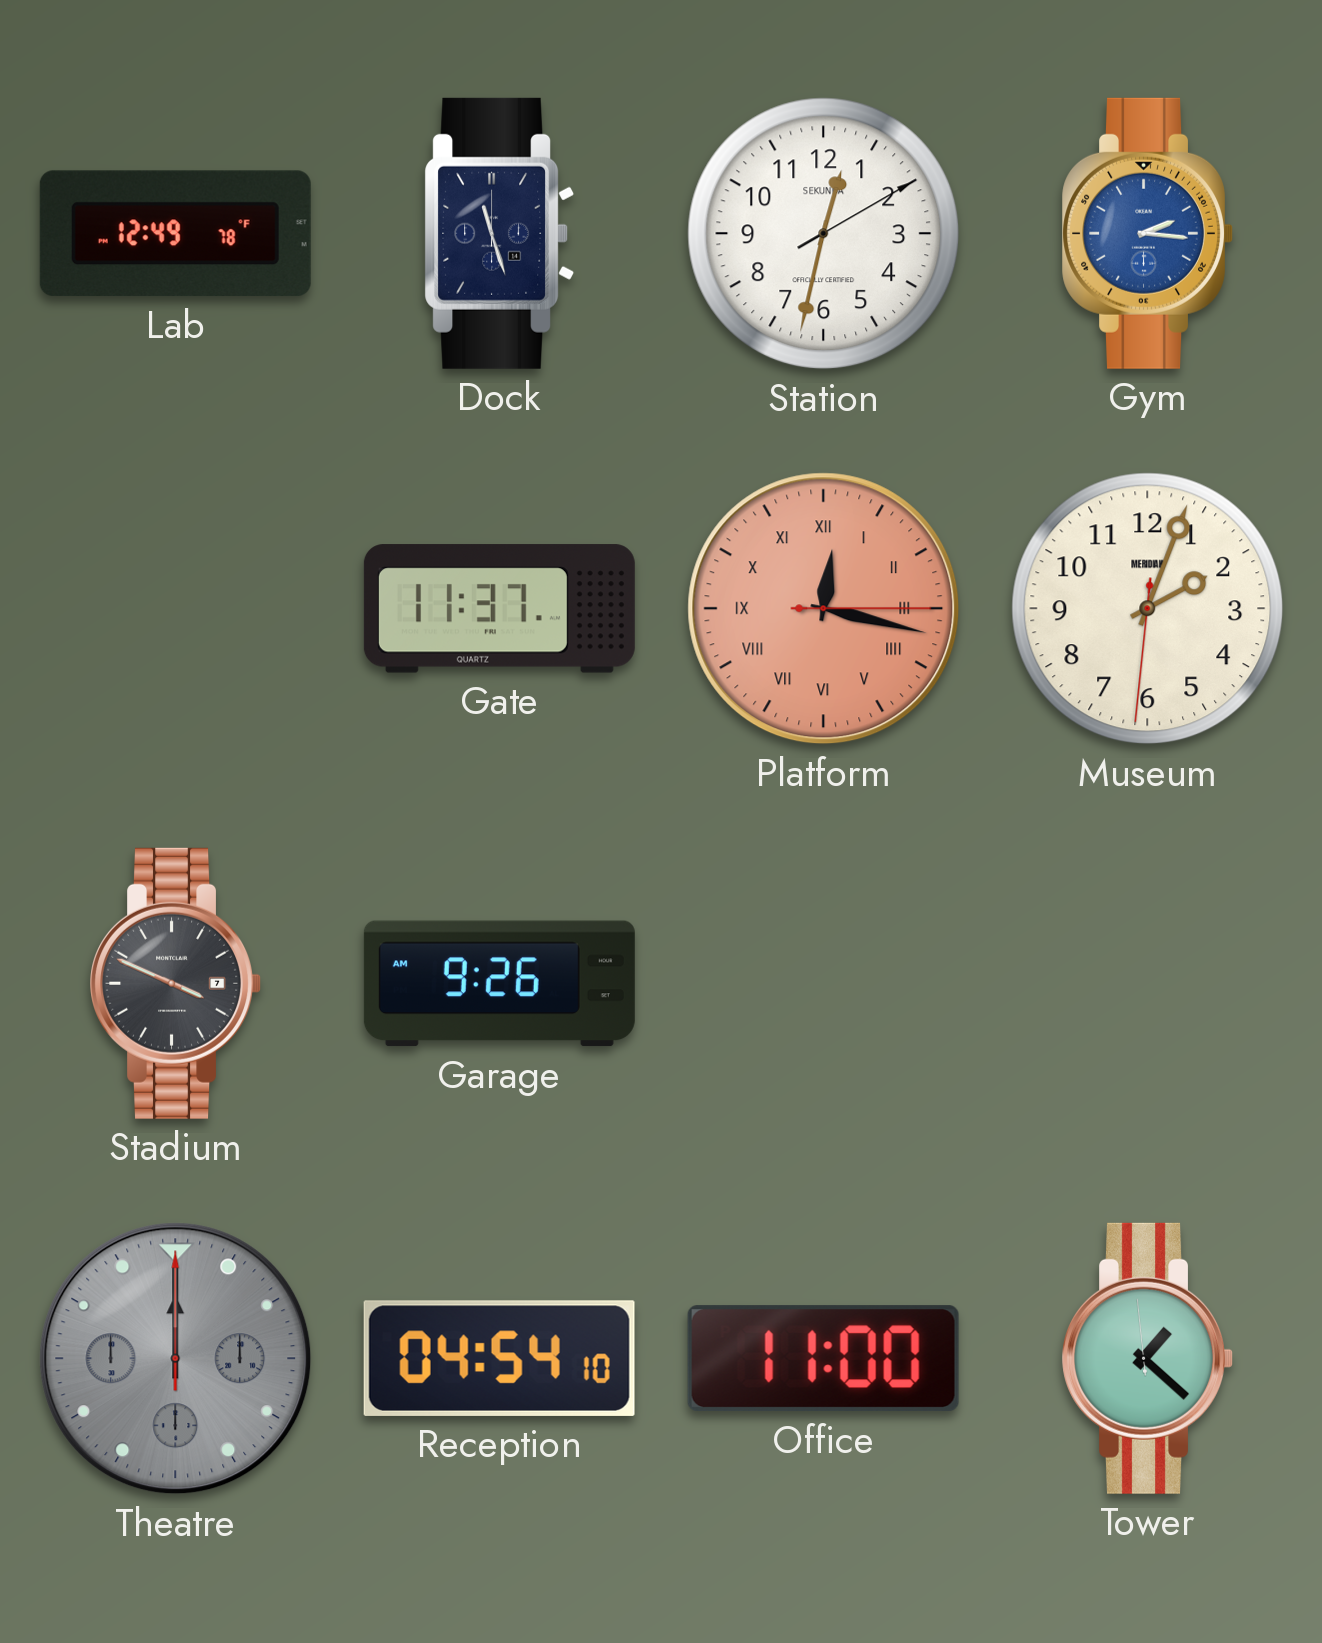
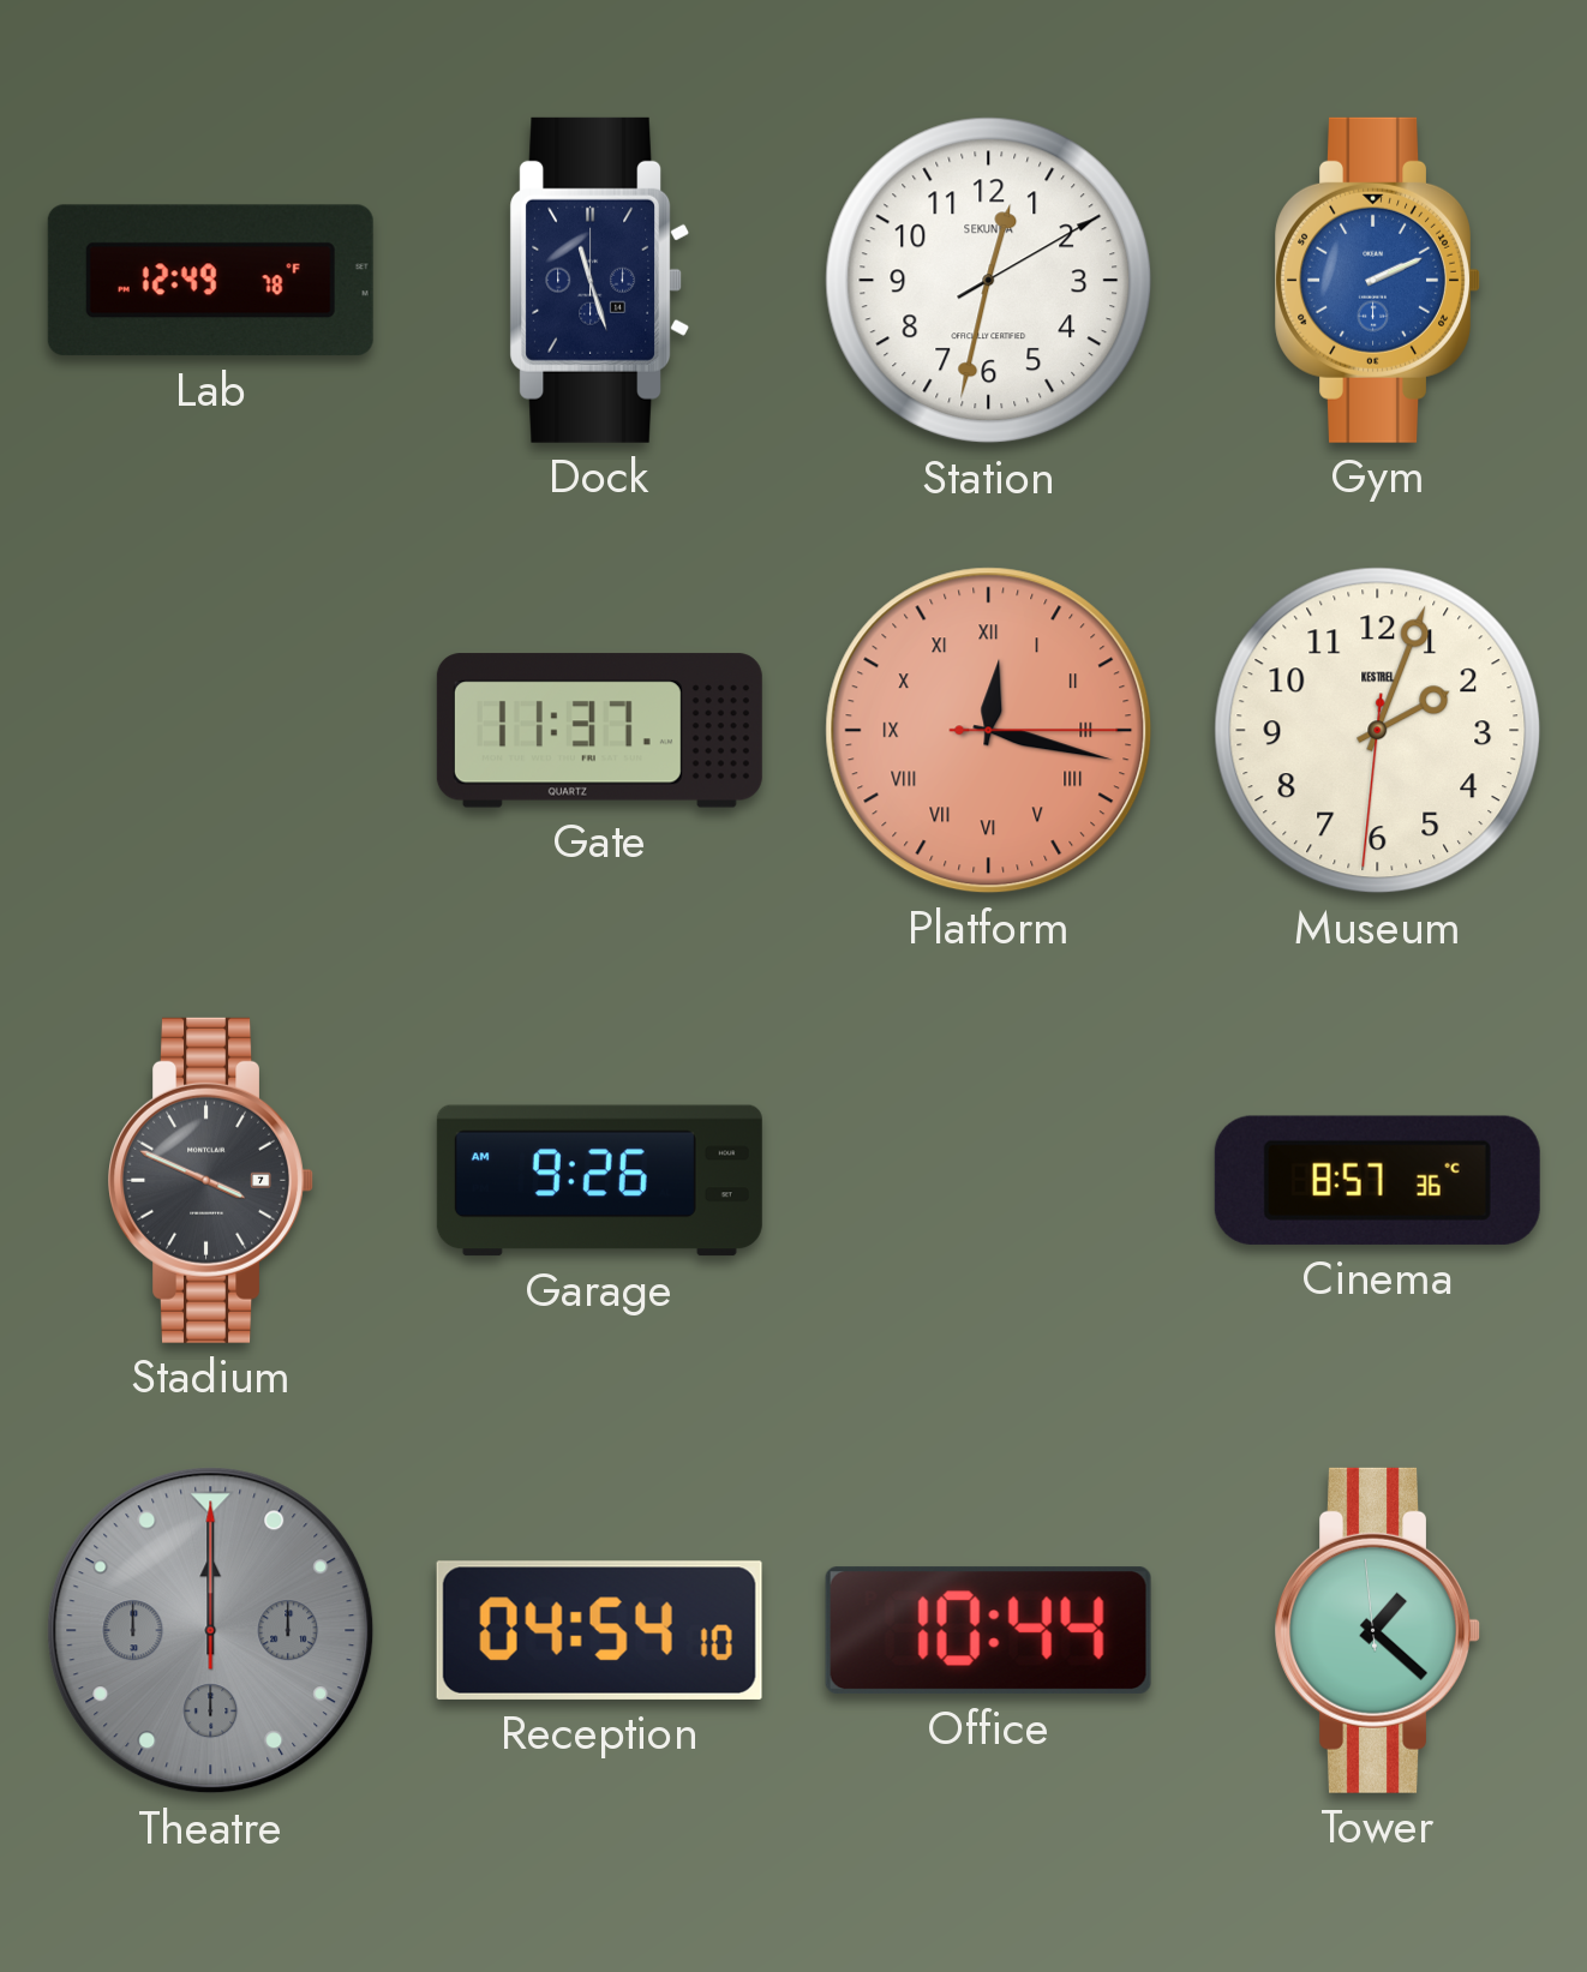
Gym: 2:16 -> 2:11
Museum brand: MERIDIAN -> KESTREL
Cinema: none -> 8:57
Office: 11:00 -> 10:44
